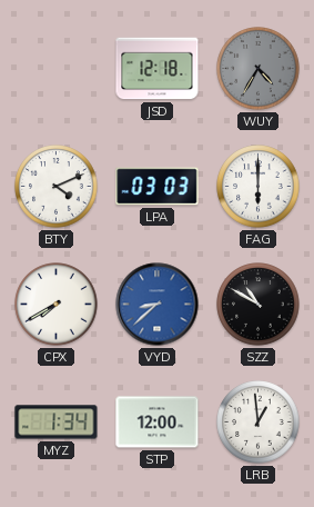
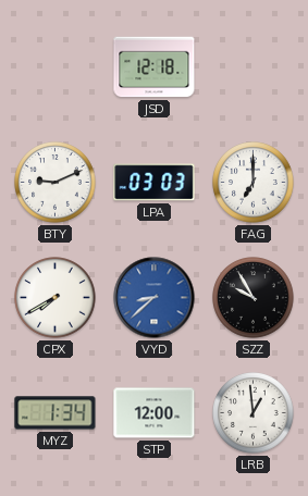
WUY: 4:35 -> none
BTY: 4:11 -> 9:11
FAG: 6:00 -> 7:00
SZZ: 10:50 -> 9:55
